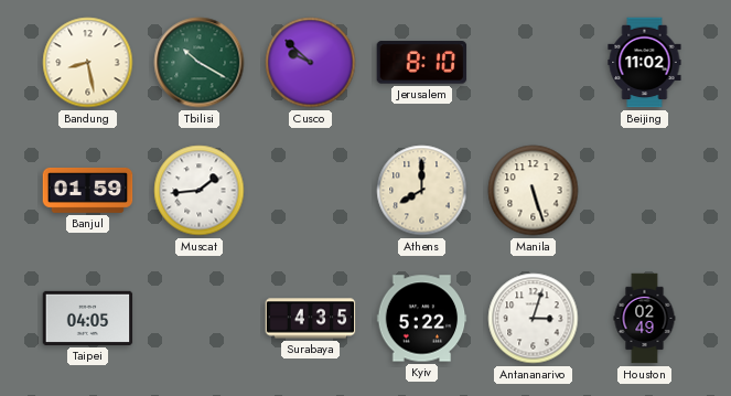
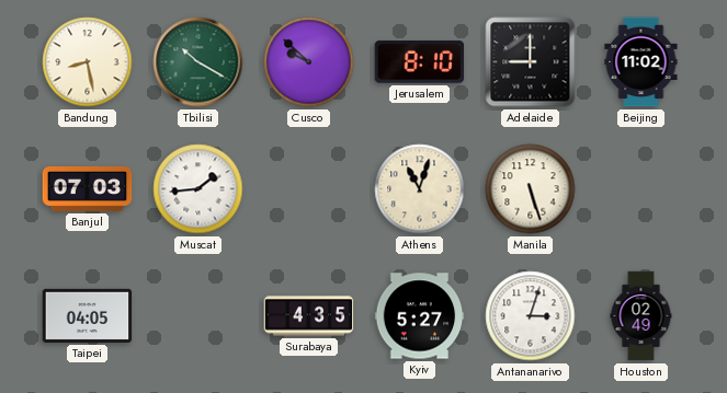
Adelaide: none -> 9:00
Banjul: 01:59 -> 07:03
Athens: 8:00 -> 11:03
Kyiv: 5:22 -> 5:27
